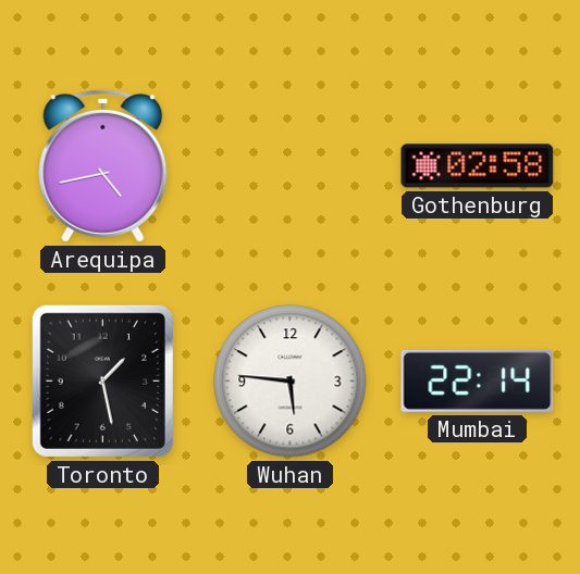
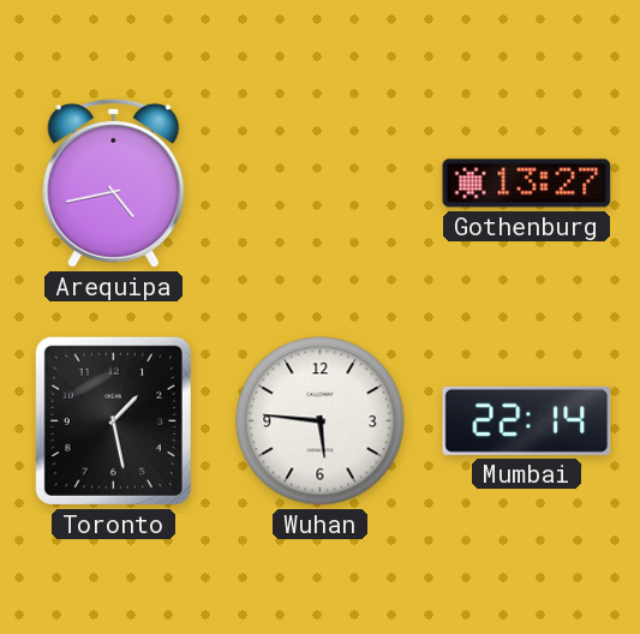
Gothenburg: 02:58 -> 13:27
